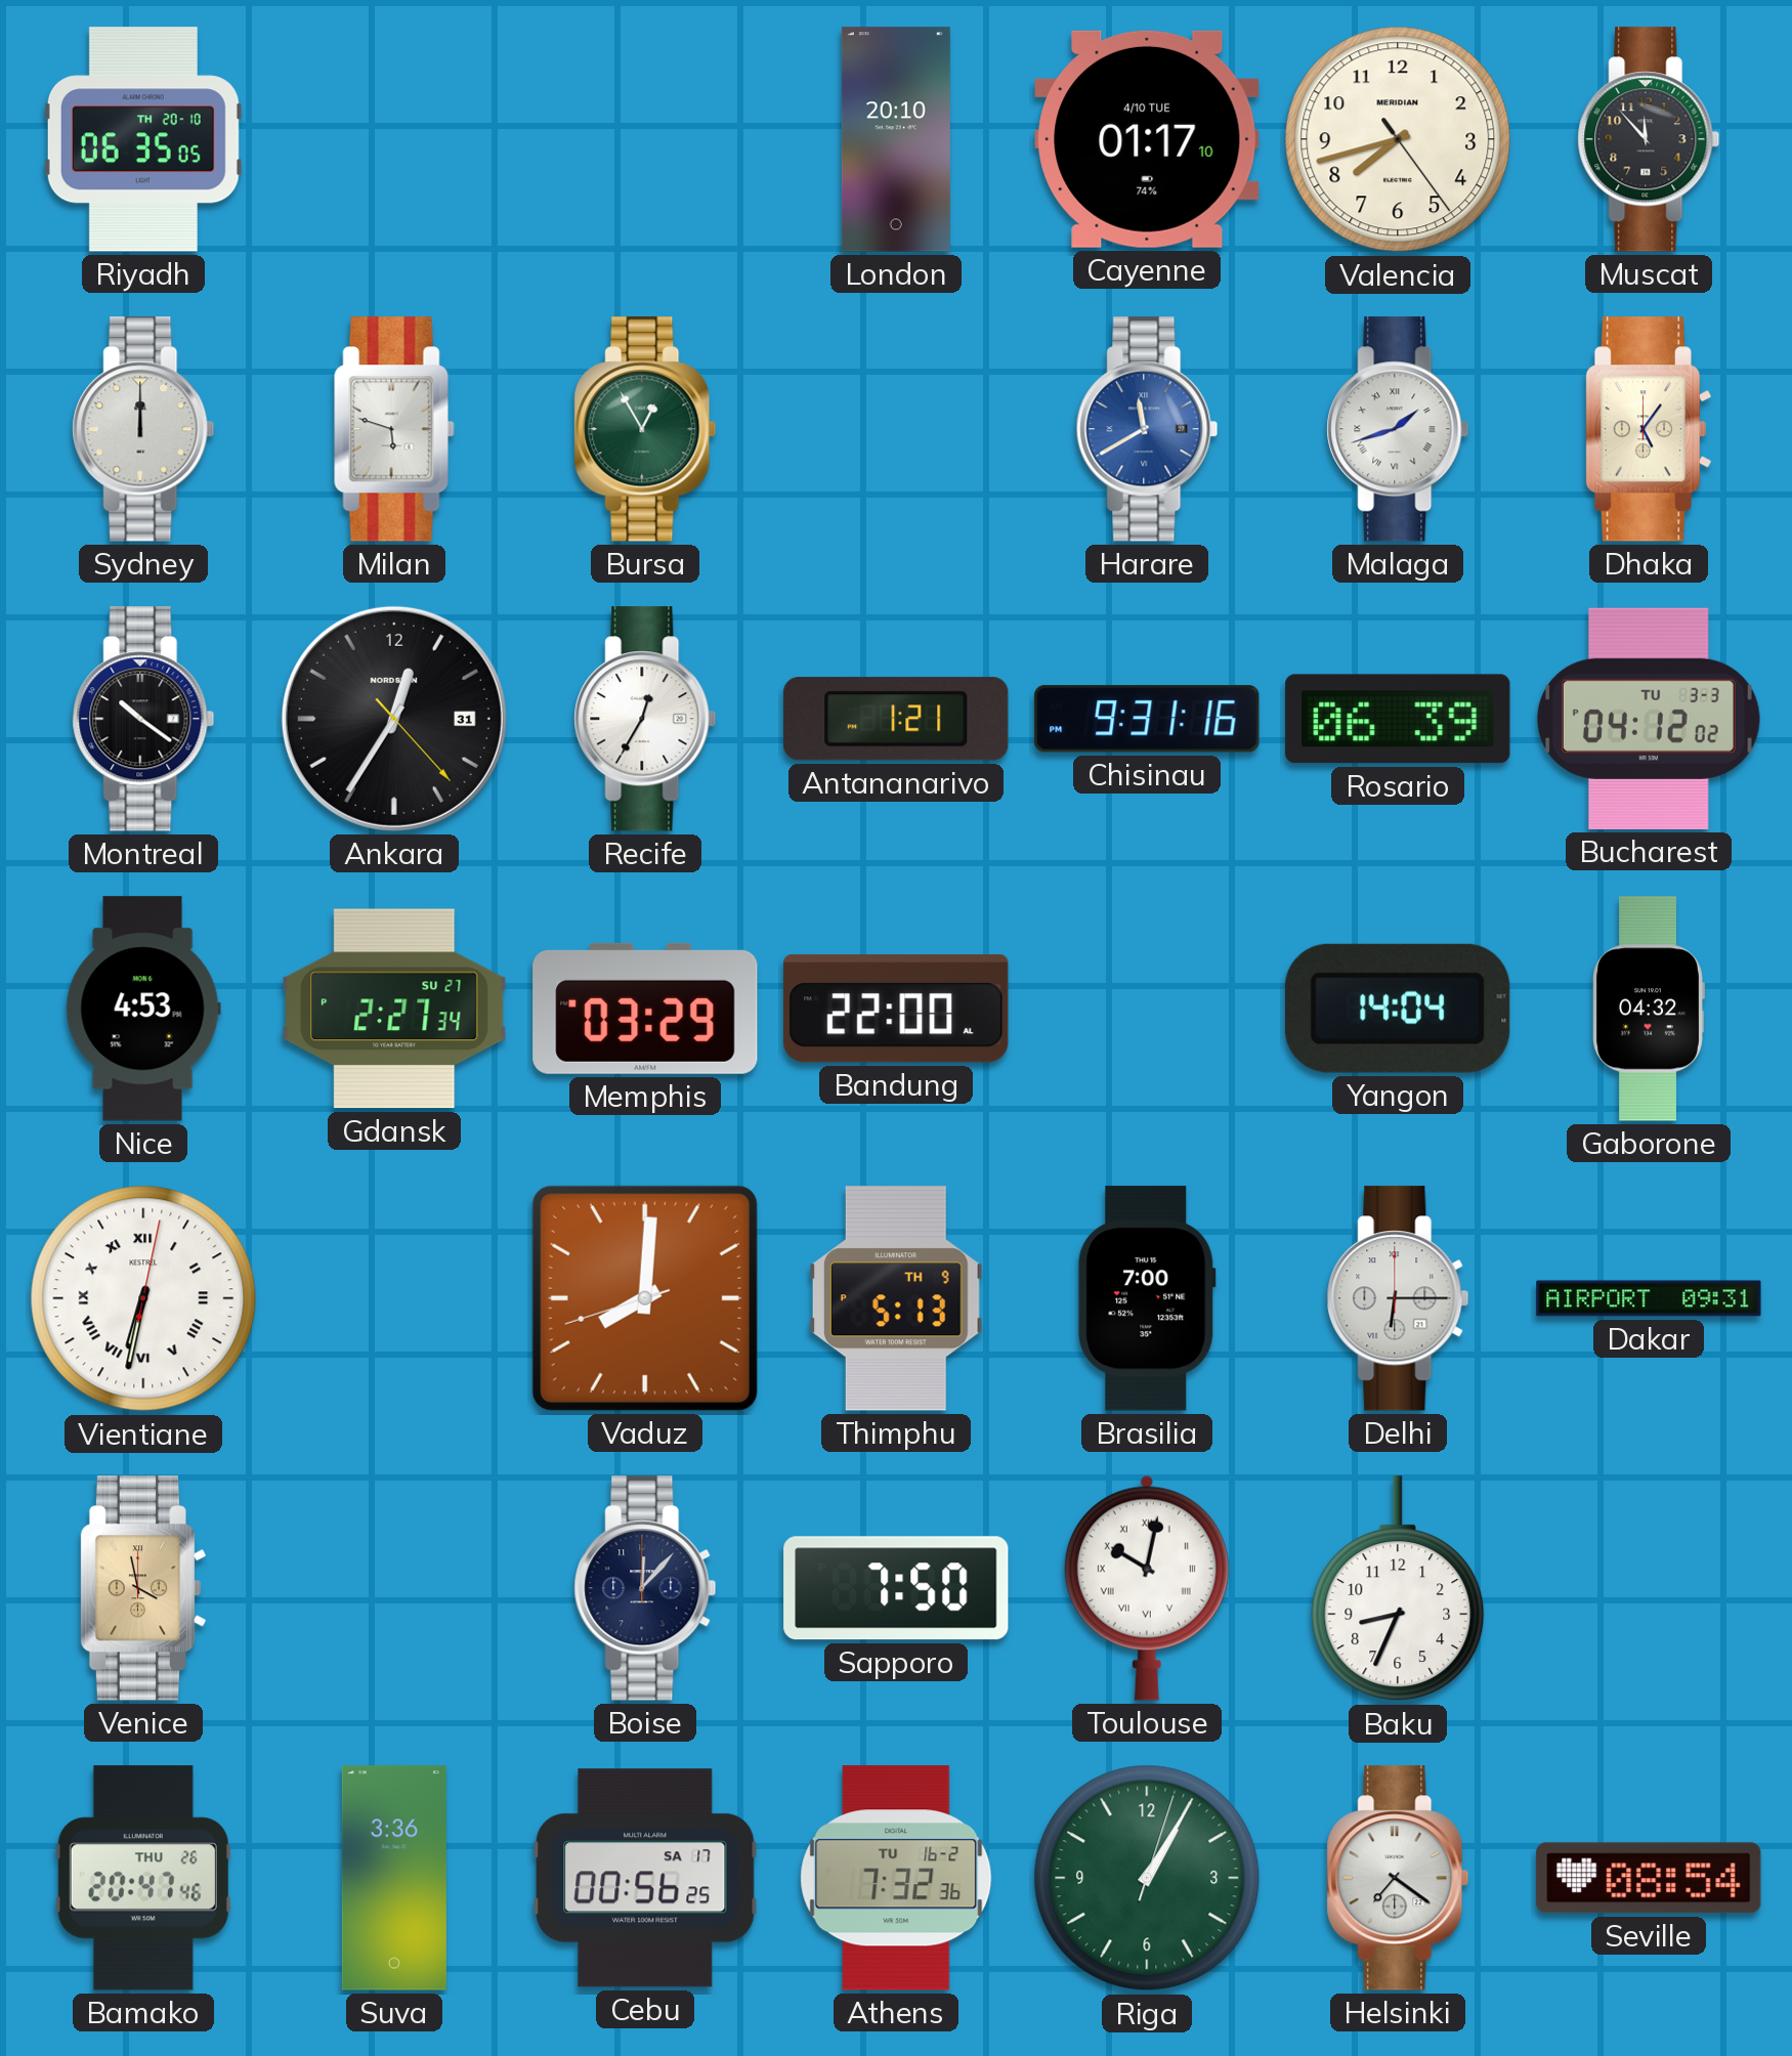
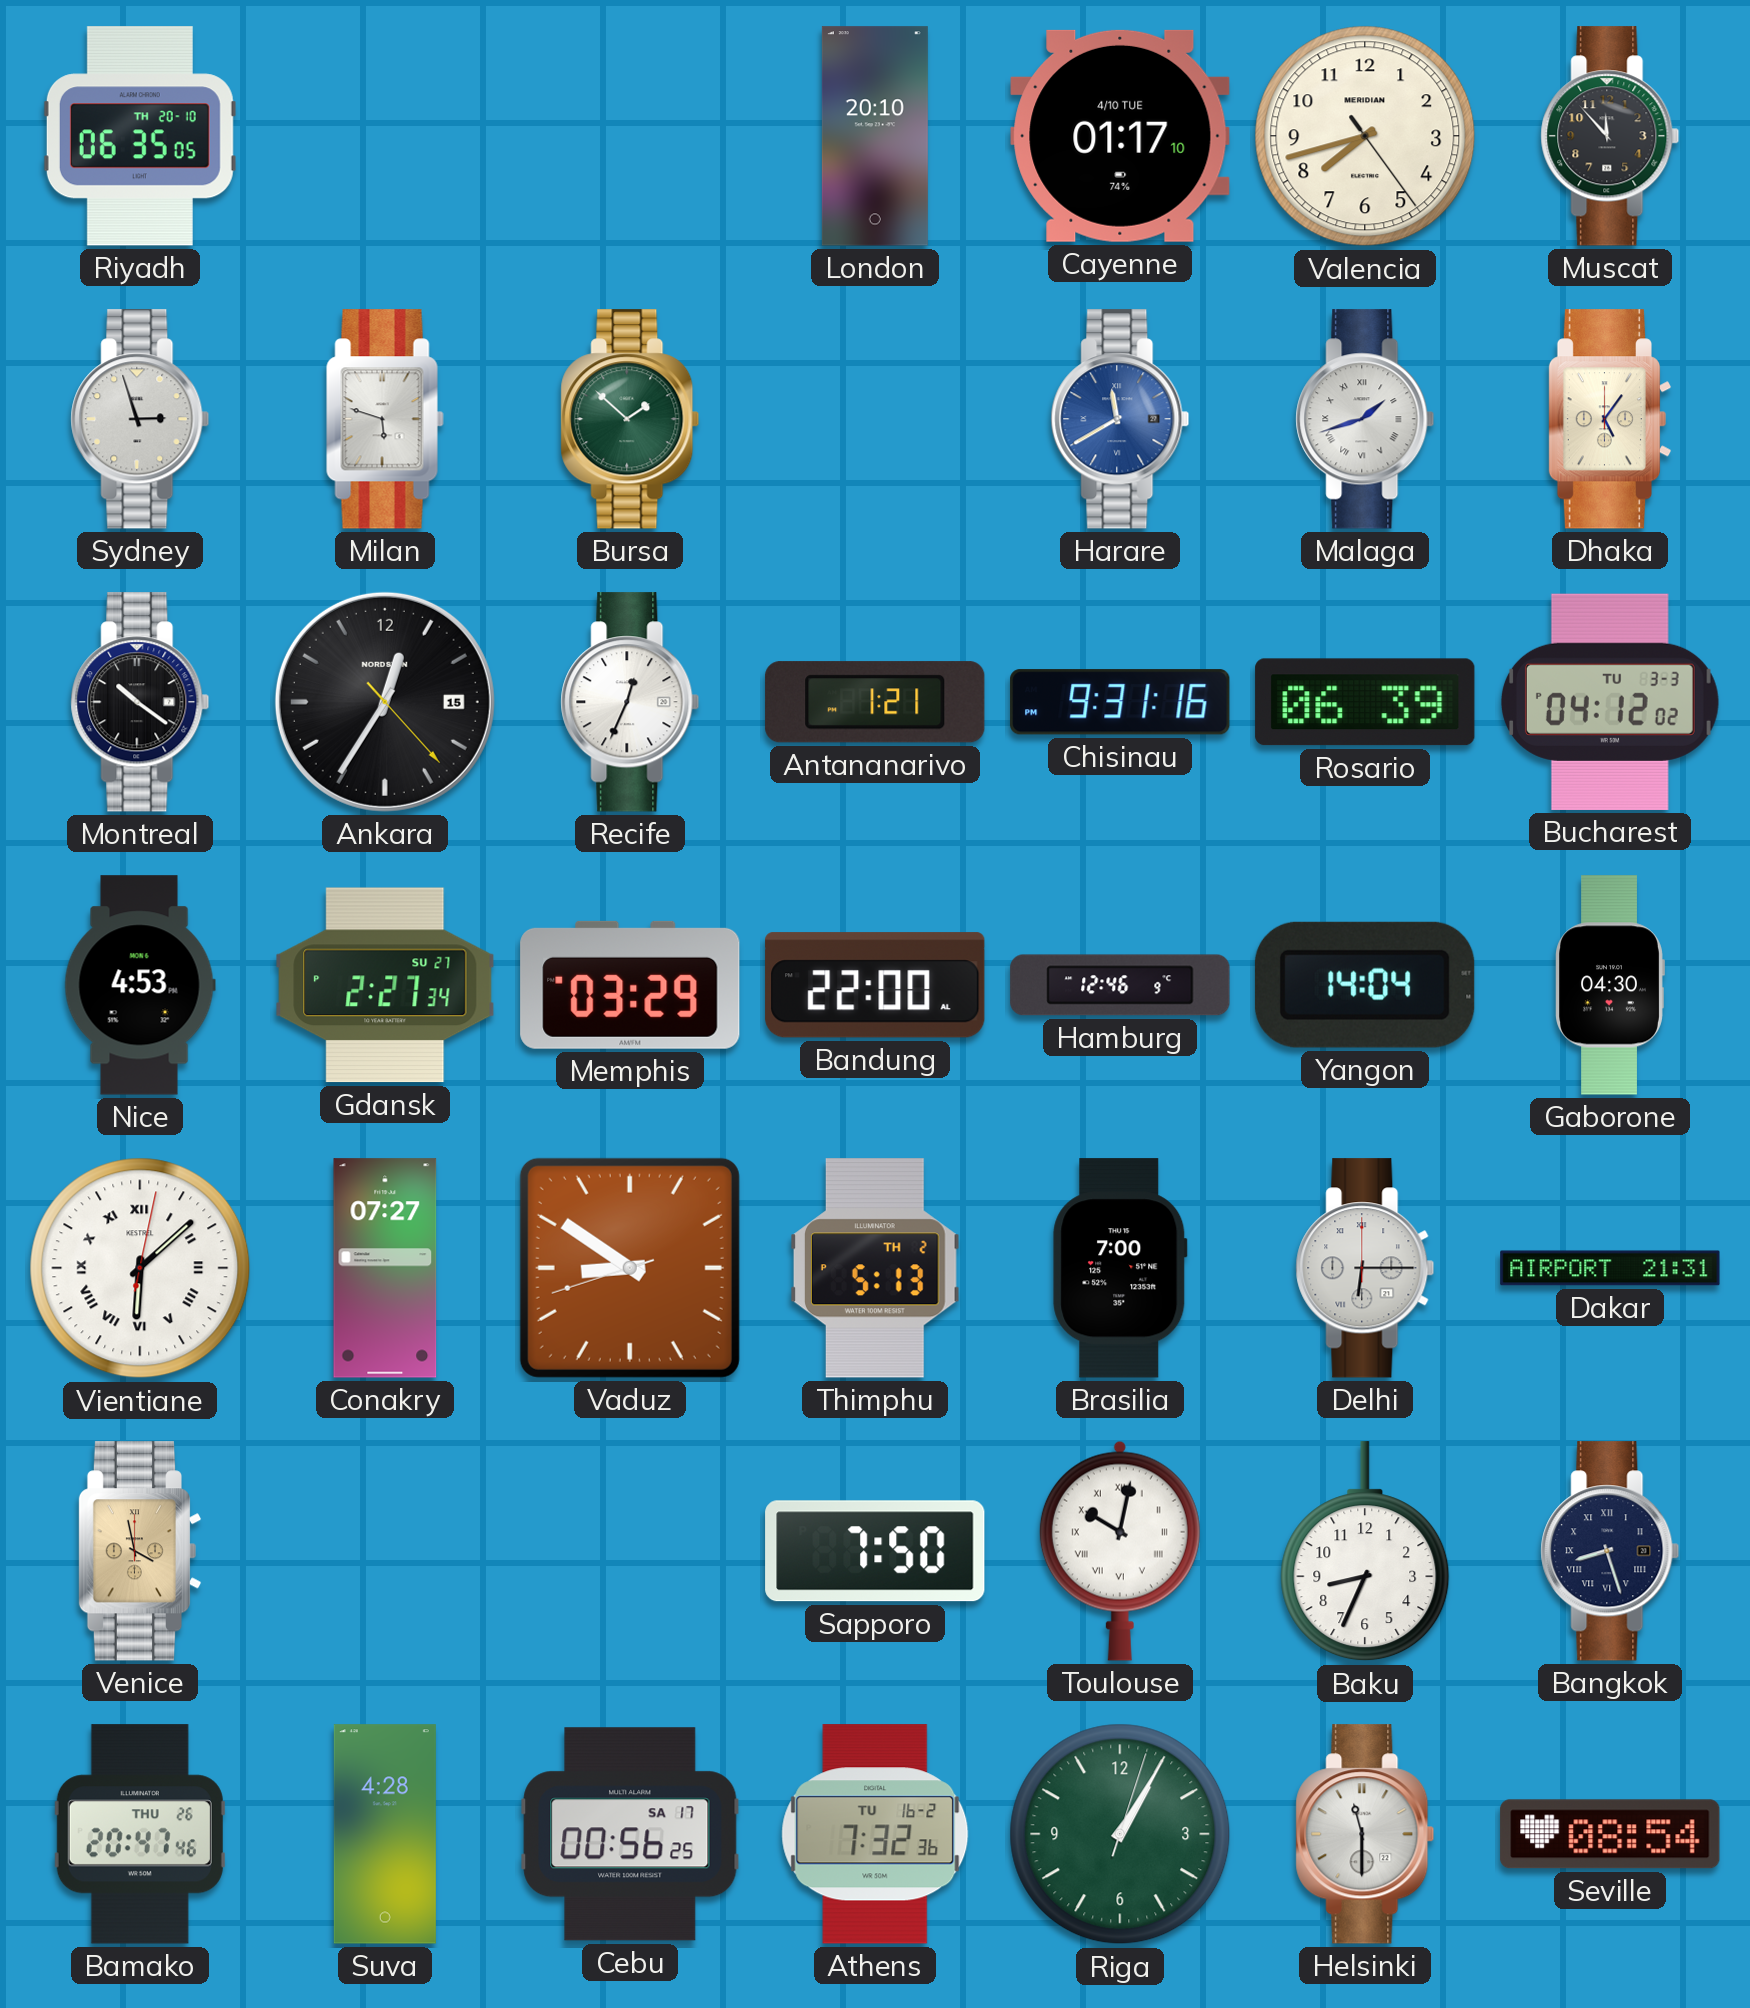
Sydney: 12:00 -> 2:57
Bursa: 12:55 -> 1:52
Ankara date: 31 -> 15
Recife: 12:35 -> 12:34
Hamburg: none -> 12:46
Gaborone: 04:32 -> 04:30
Vientiane: 6:32 -> 6:08
Conakry: none -> 07:27
Vaduz: 8:00 -> 8:50
Thimphu date: TH 9 -> TH 2
Dakar: 09:31 -> 21:31
Boise: 12:07 -> none
Bangkok: none -> 8:27
Suva: 3:36 -> 4:28
Helsinki: 7:21 -> 11:30
